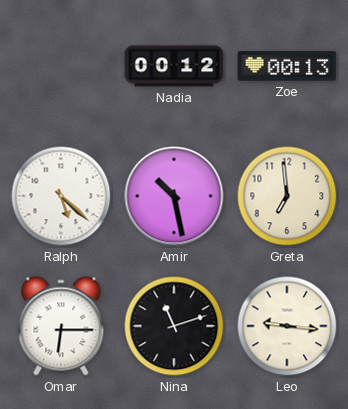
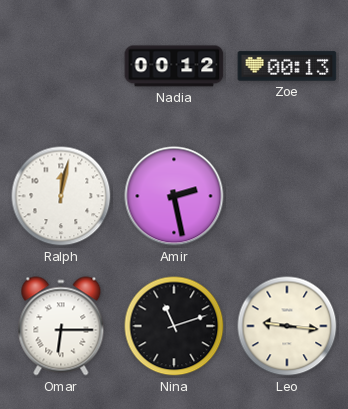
Ralph: 5:22 -> 12:02
Amir: 10:28 -> 2:28
Greta: 6:59 -> none
